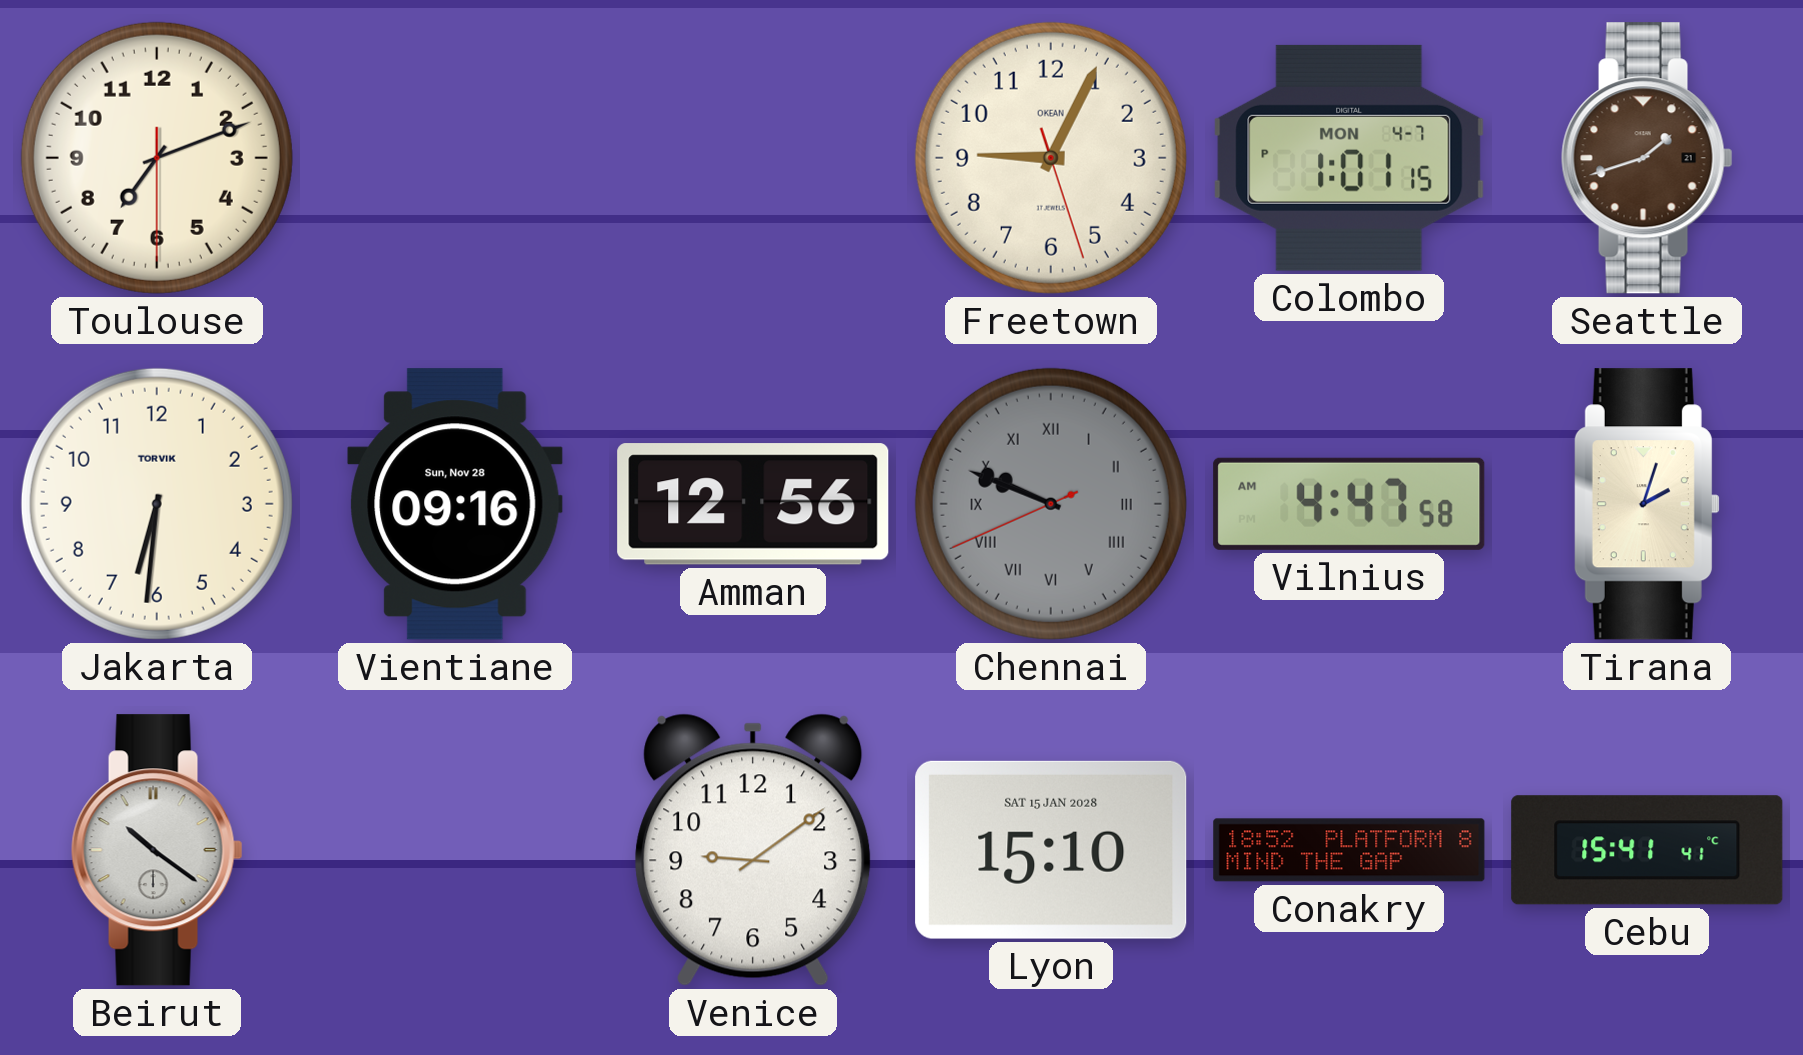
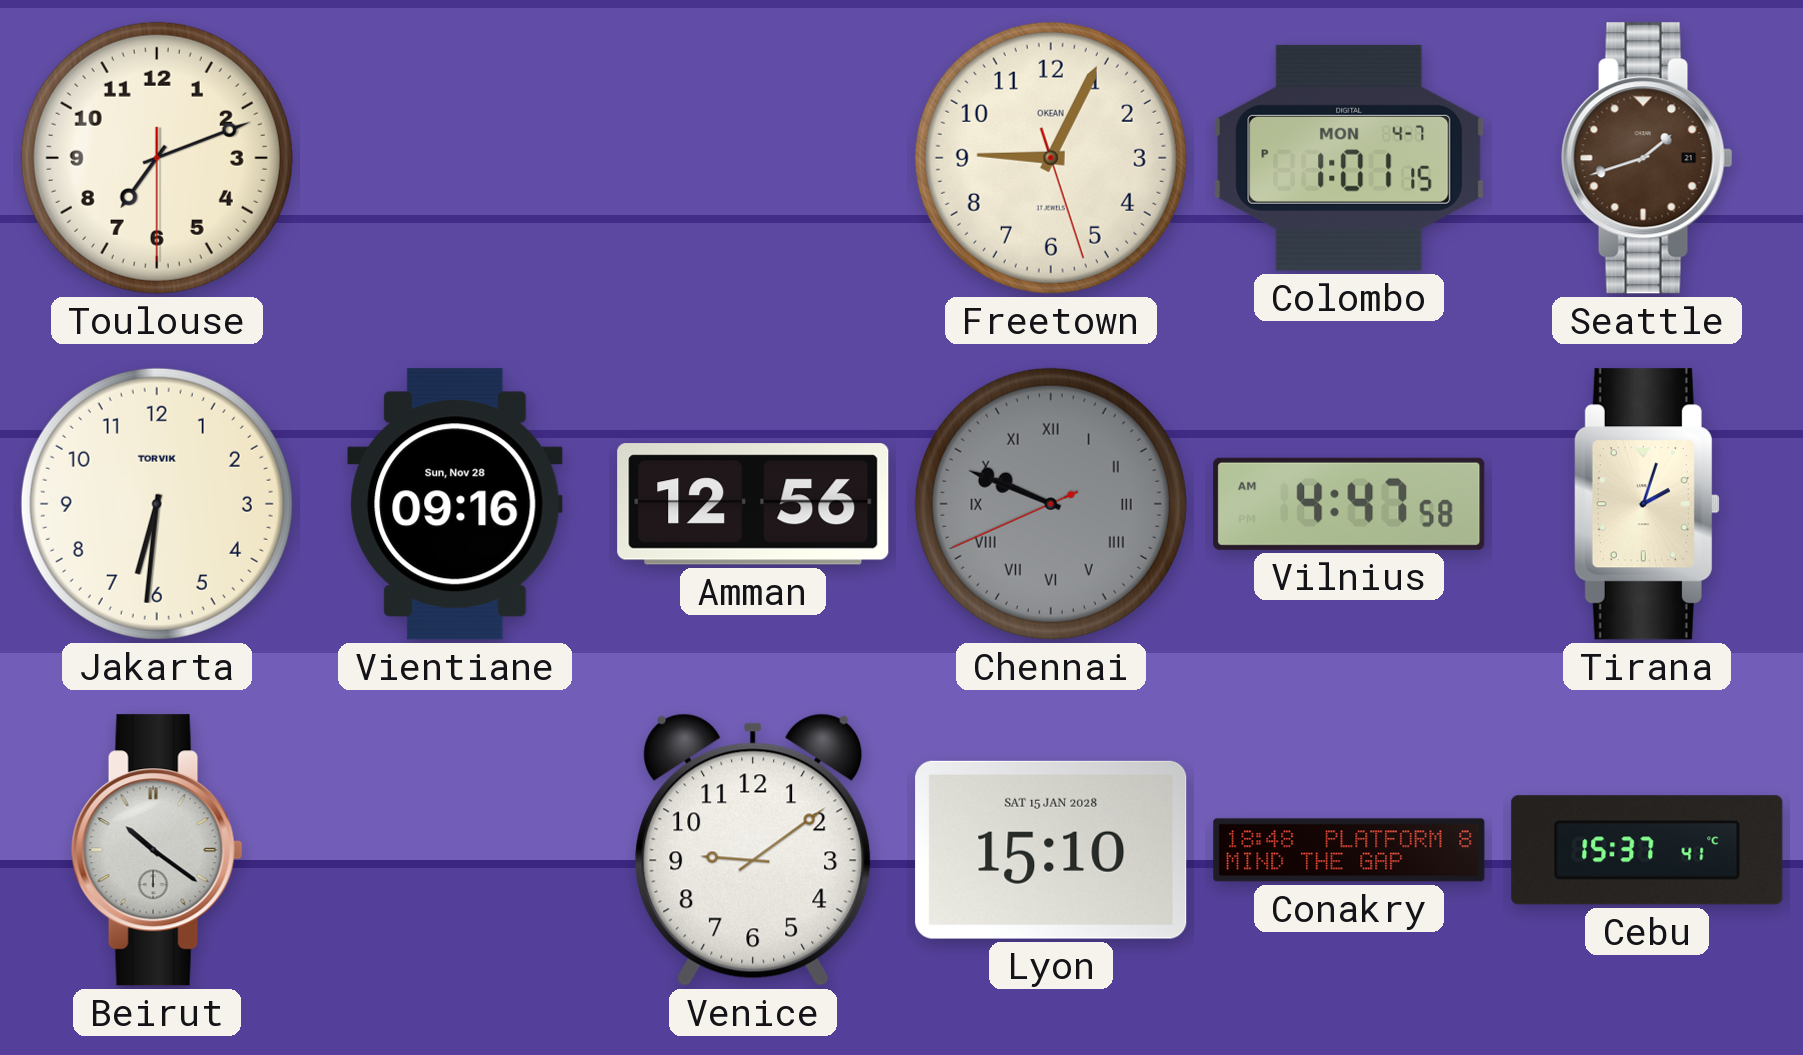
Conakry: 18:52 -> 18:48
Cebu: 15:41 -> 15:37
